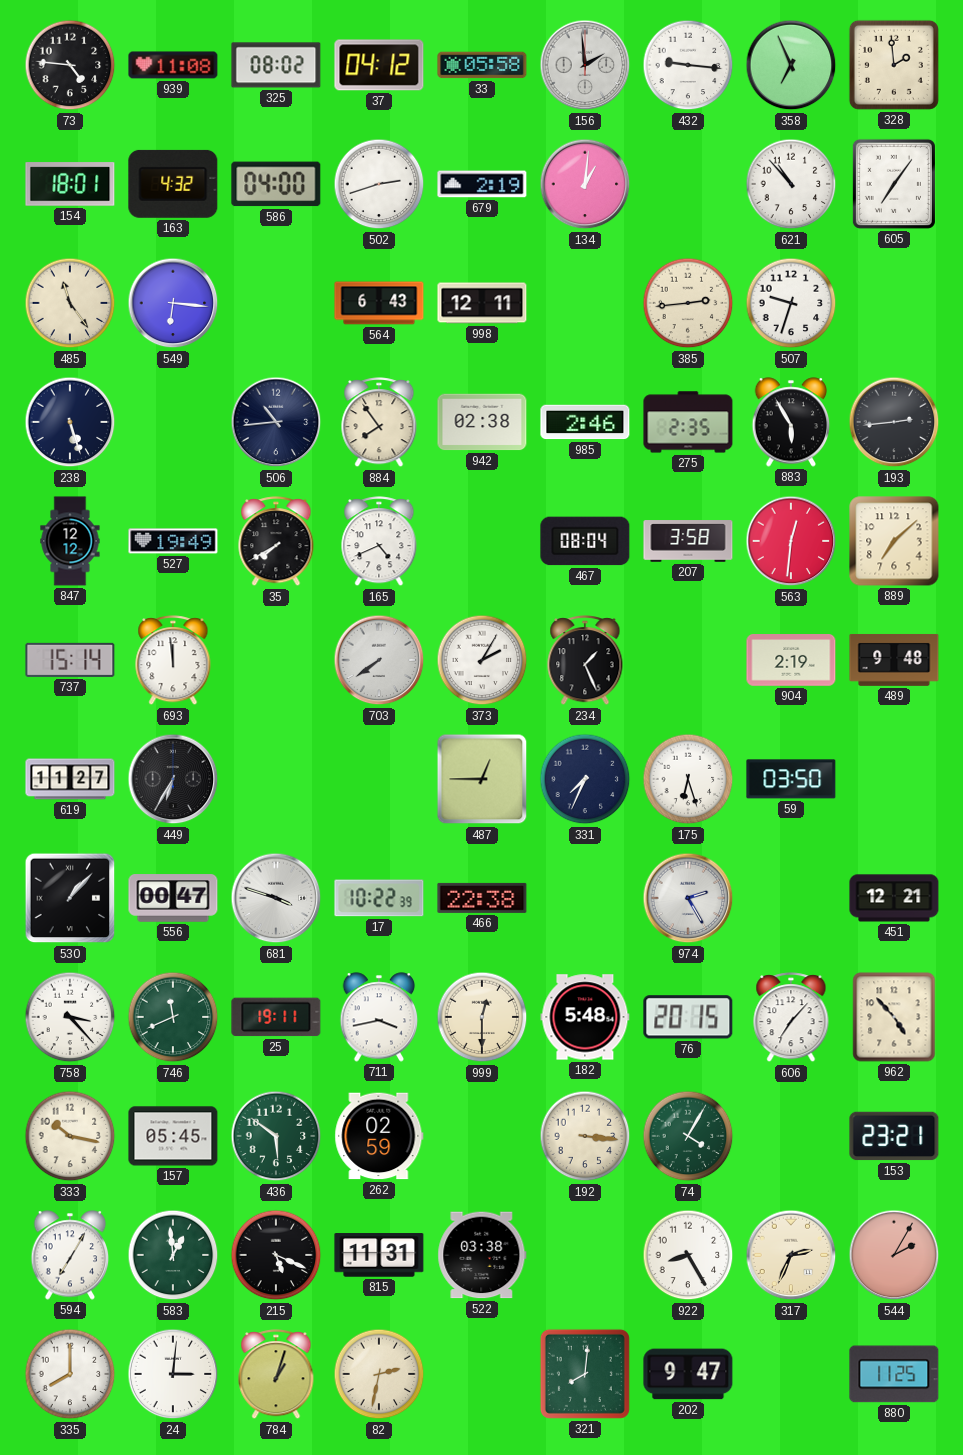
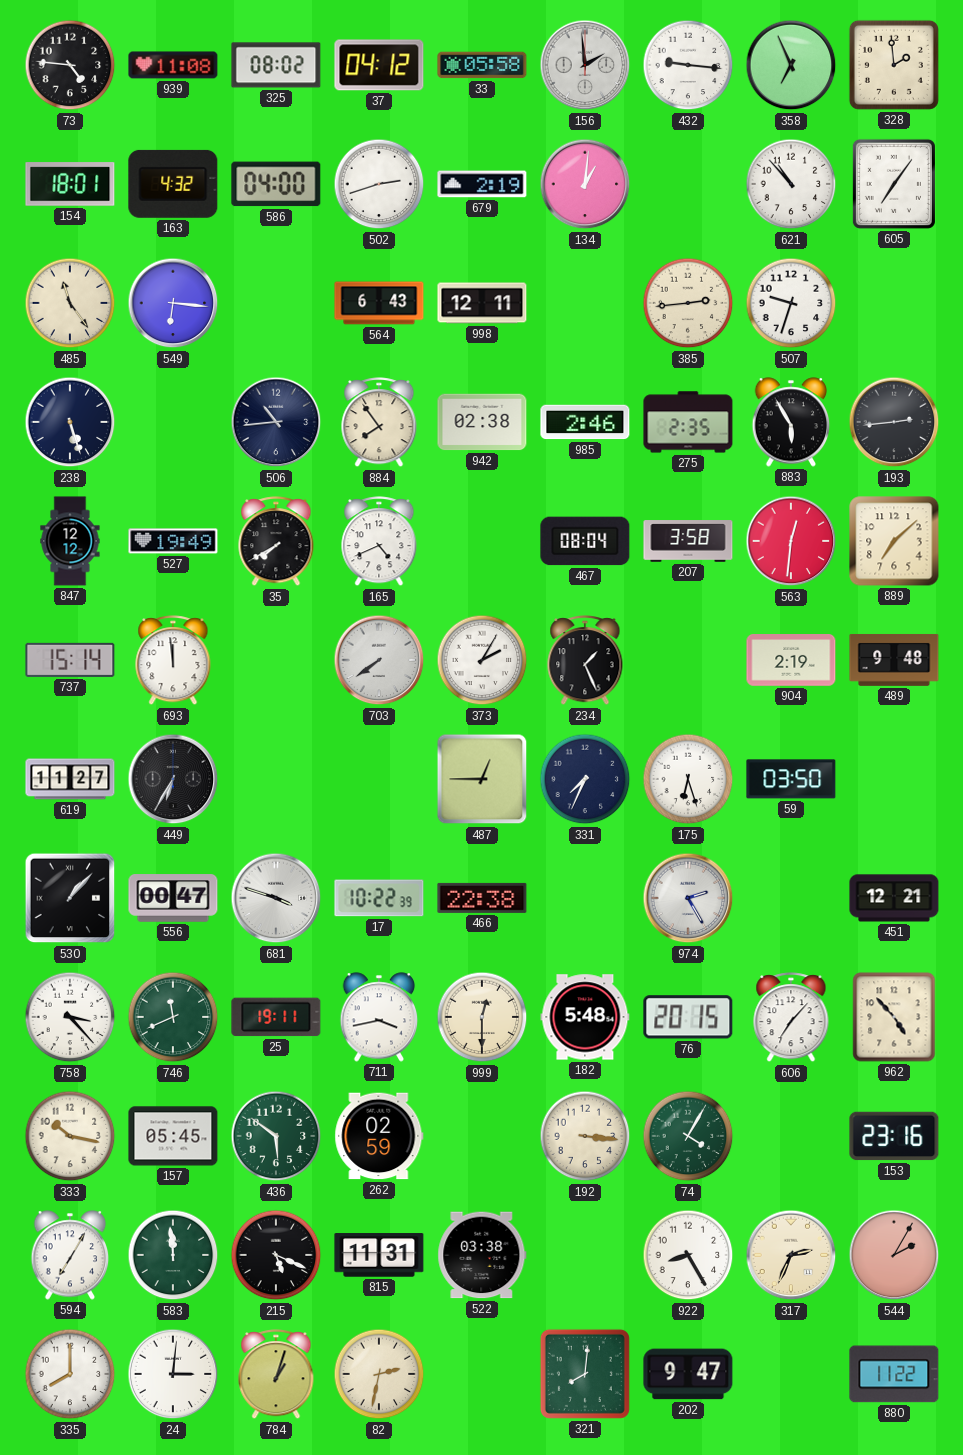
153: 23:21 -> 23:16
583: 12:59 -> 11:59
880: 11:25 -> 11:22
